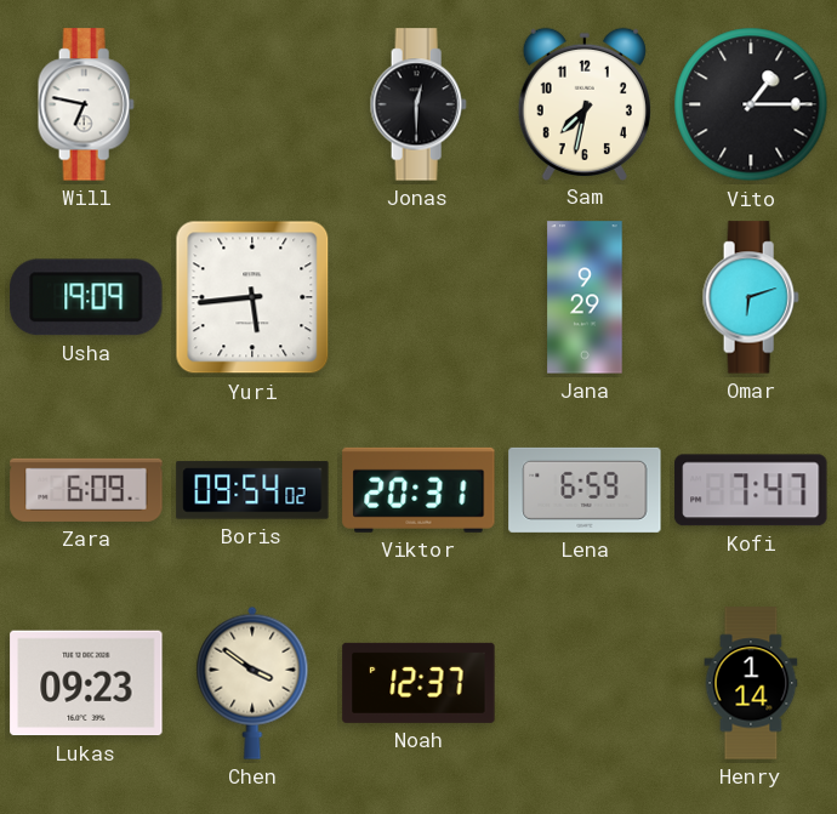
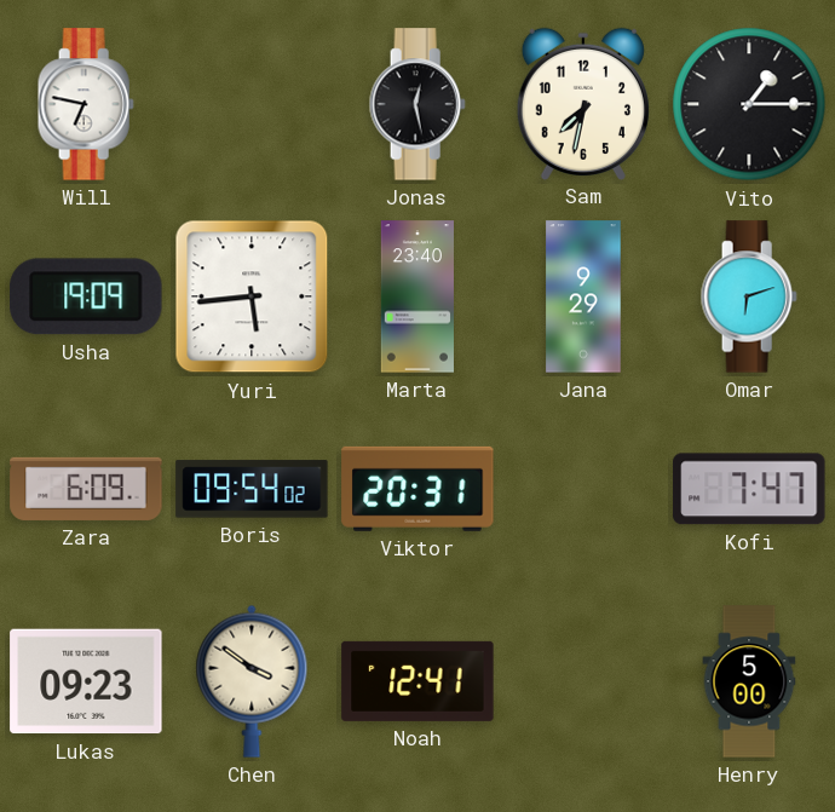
Jonas: 12:30 -> 12:28
Marta: none -> 23:40
Lena: 6:59 -> none
Noah: 12:37 -> 12:41
Henry: 1:14 -> 5:00
